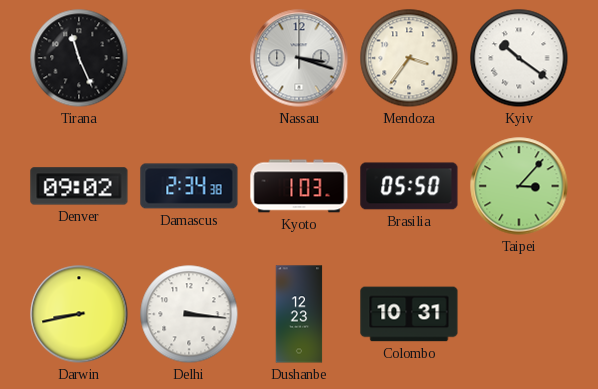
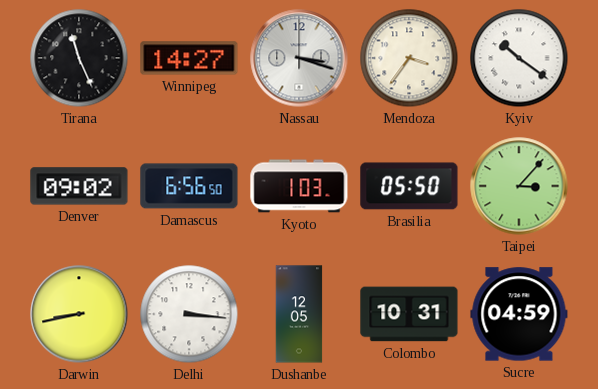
Winnipeg: none -> 14:27
Damascus: 2:34 -> 6:56
Dushanbe: 12:23 -> 12:05
Sucre: none -> 04:59
